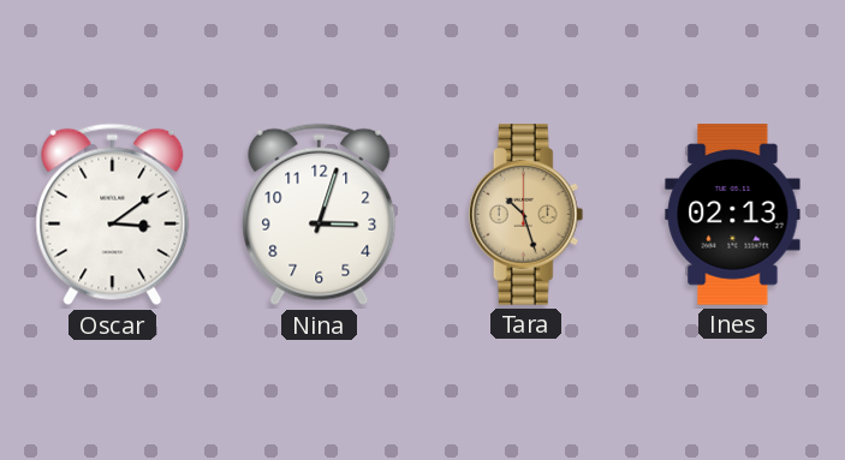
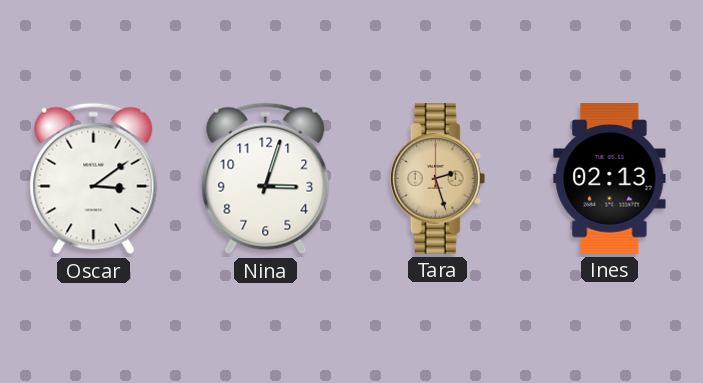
Tara: 10:27 -> 2:27
